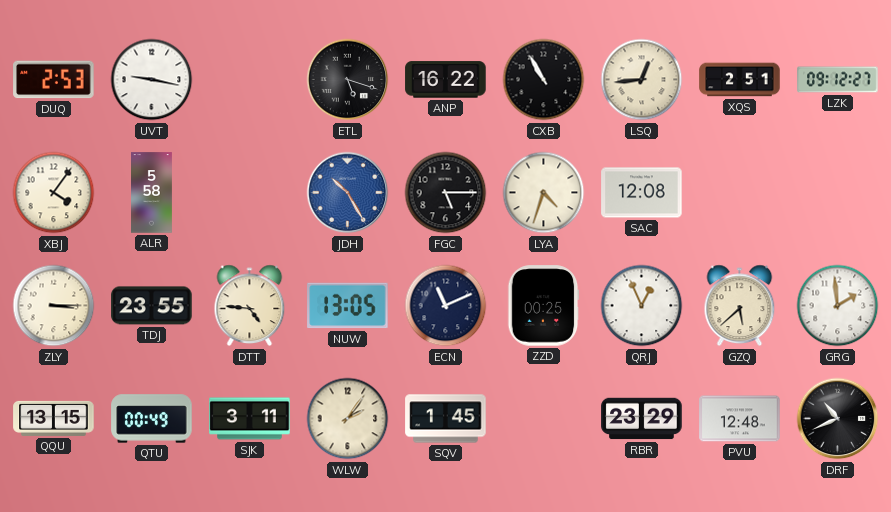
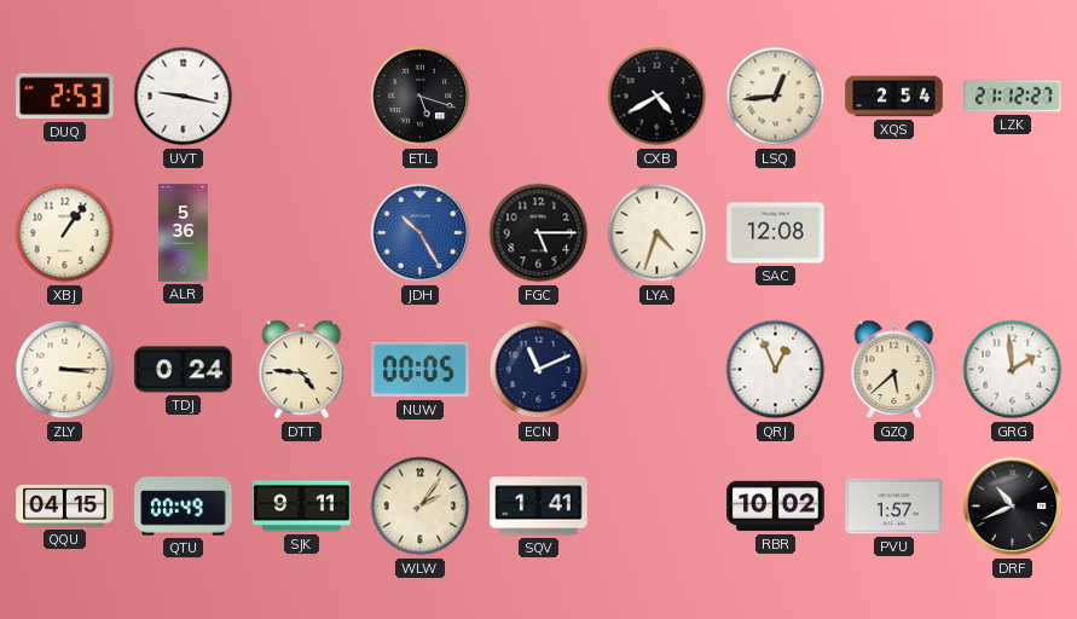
ANP: 16:22 -> none
CXB: 10:55 -> 4:40
XQS: 2:51 -> 2:54
LZK: 09:12 -> 21:12
XBJ: 4:06 -> 1:06
ALR: 5:58 -> 5:36
TDJ: 23:55 -> 0:24
NUW: 13:05 -> 00:05
ZZD: 00:25 -> none
QQU: 13:15 -> 04:15
SJK: 3:11 -> 9:11
SQV: 1:45 -> 1:41
RBR: 23:29 -> 10:02
PVU: 12:48 -> 1:57
